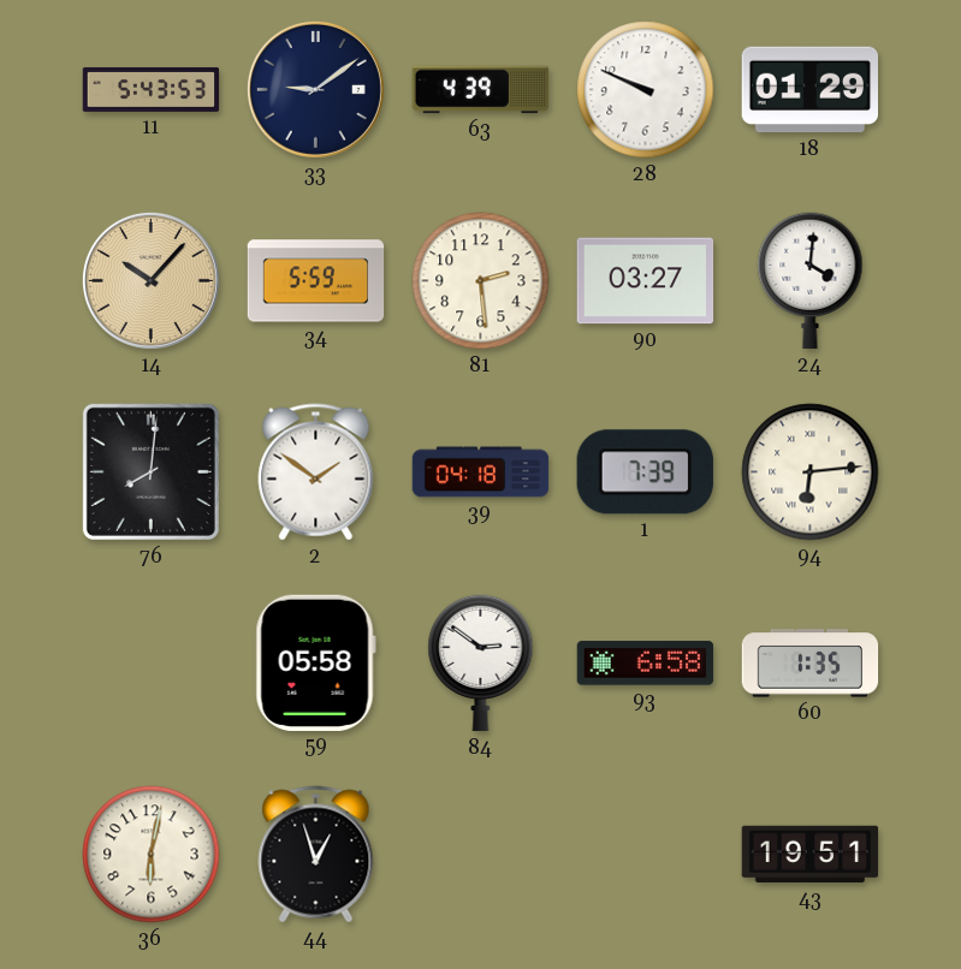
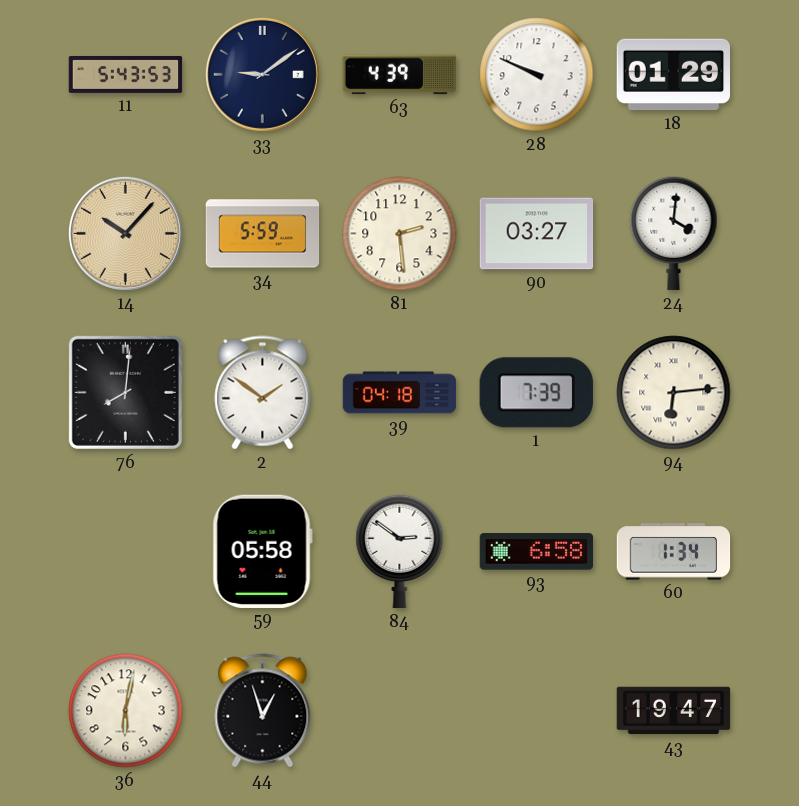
60: 1:35 -> 1:34
43: 19:51 -> 19:47
